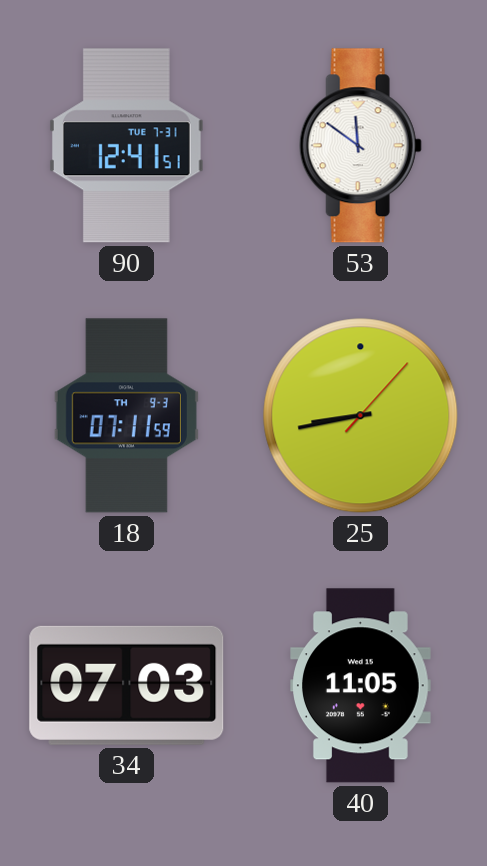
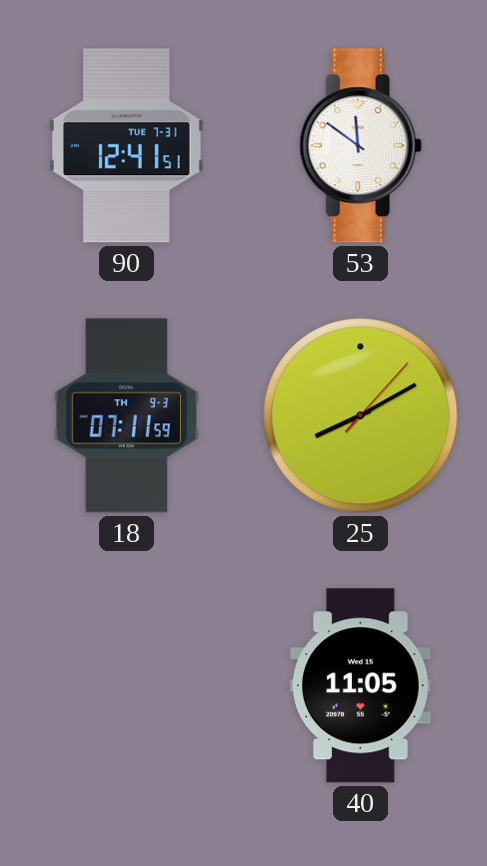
25: 8:43 -> 8:10
34: 07:03 -> none
